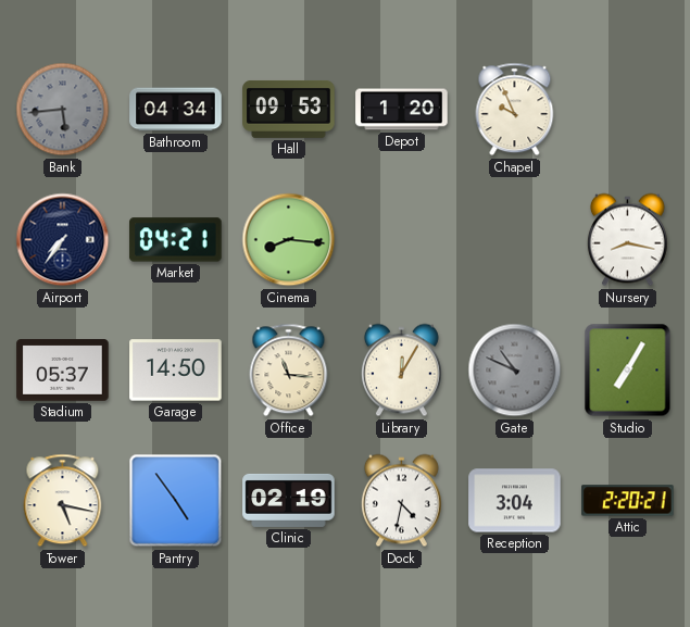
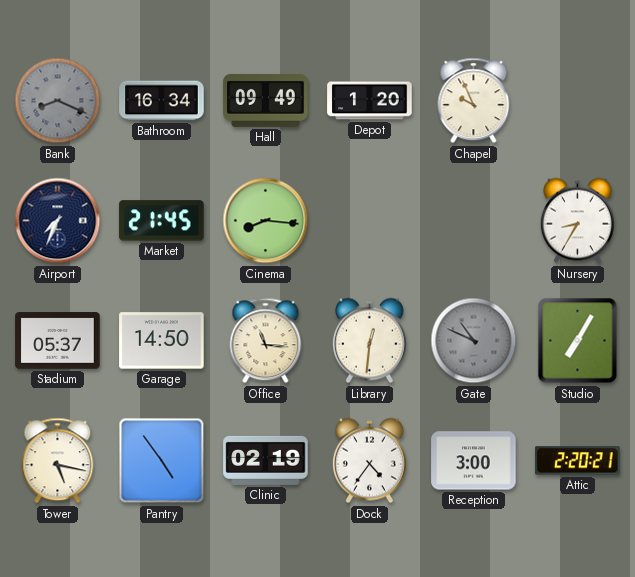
Bank: 5:44 -> 8:19
Bathroom: 04:34 -> 16:34
Hall: 09:53 -> 09:49
Airport: 7:36 -> 7:34
Market: 04:21 -> 21:45
Nursery: 8:17 -> 8:35
Library: 12:05 -> 12:31
Dock: 4:32 -> 4:36
Reception: 3:04 -> 3:00
